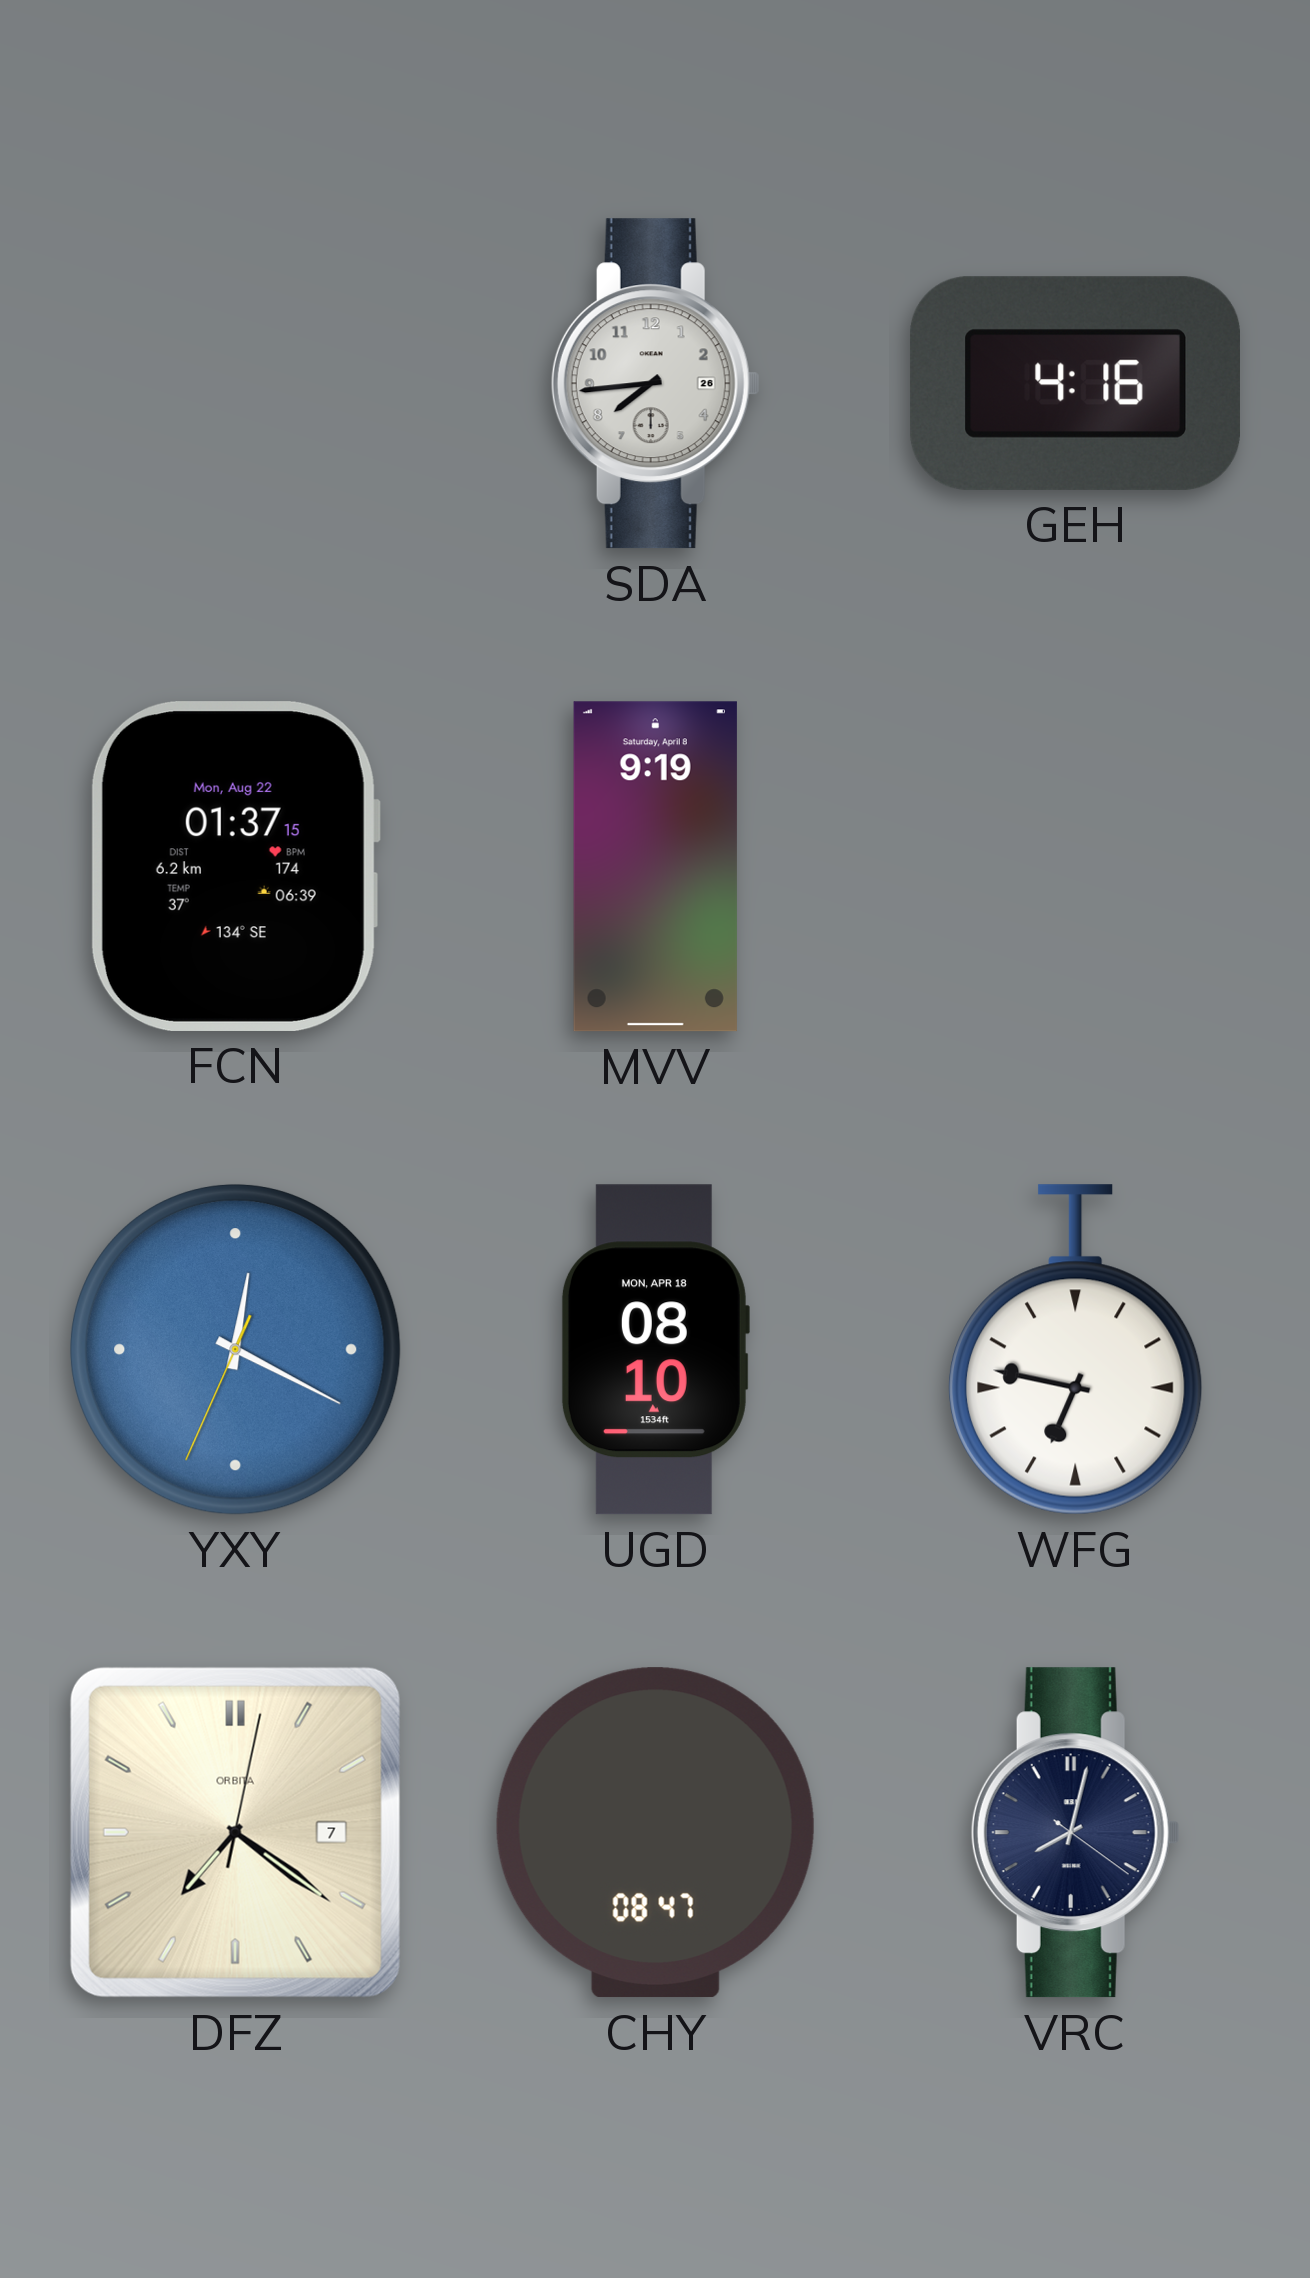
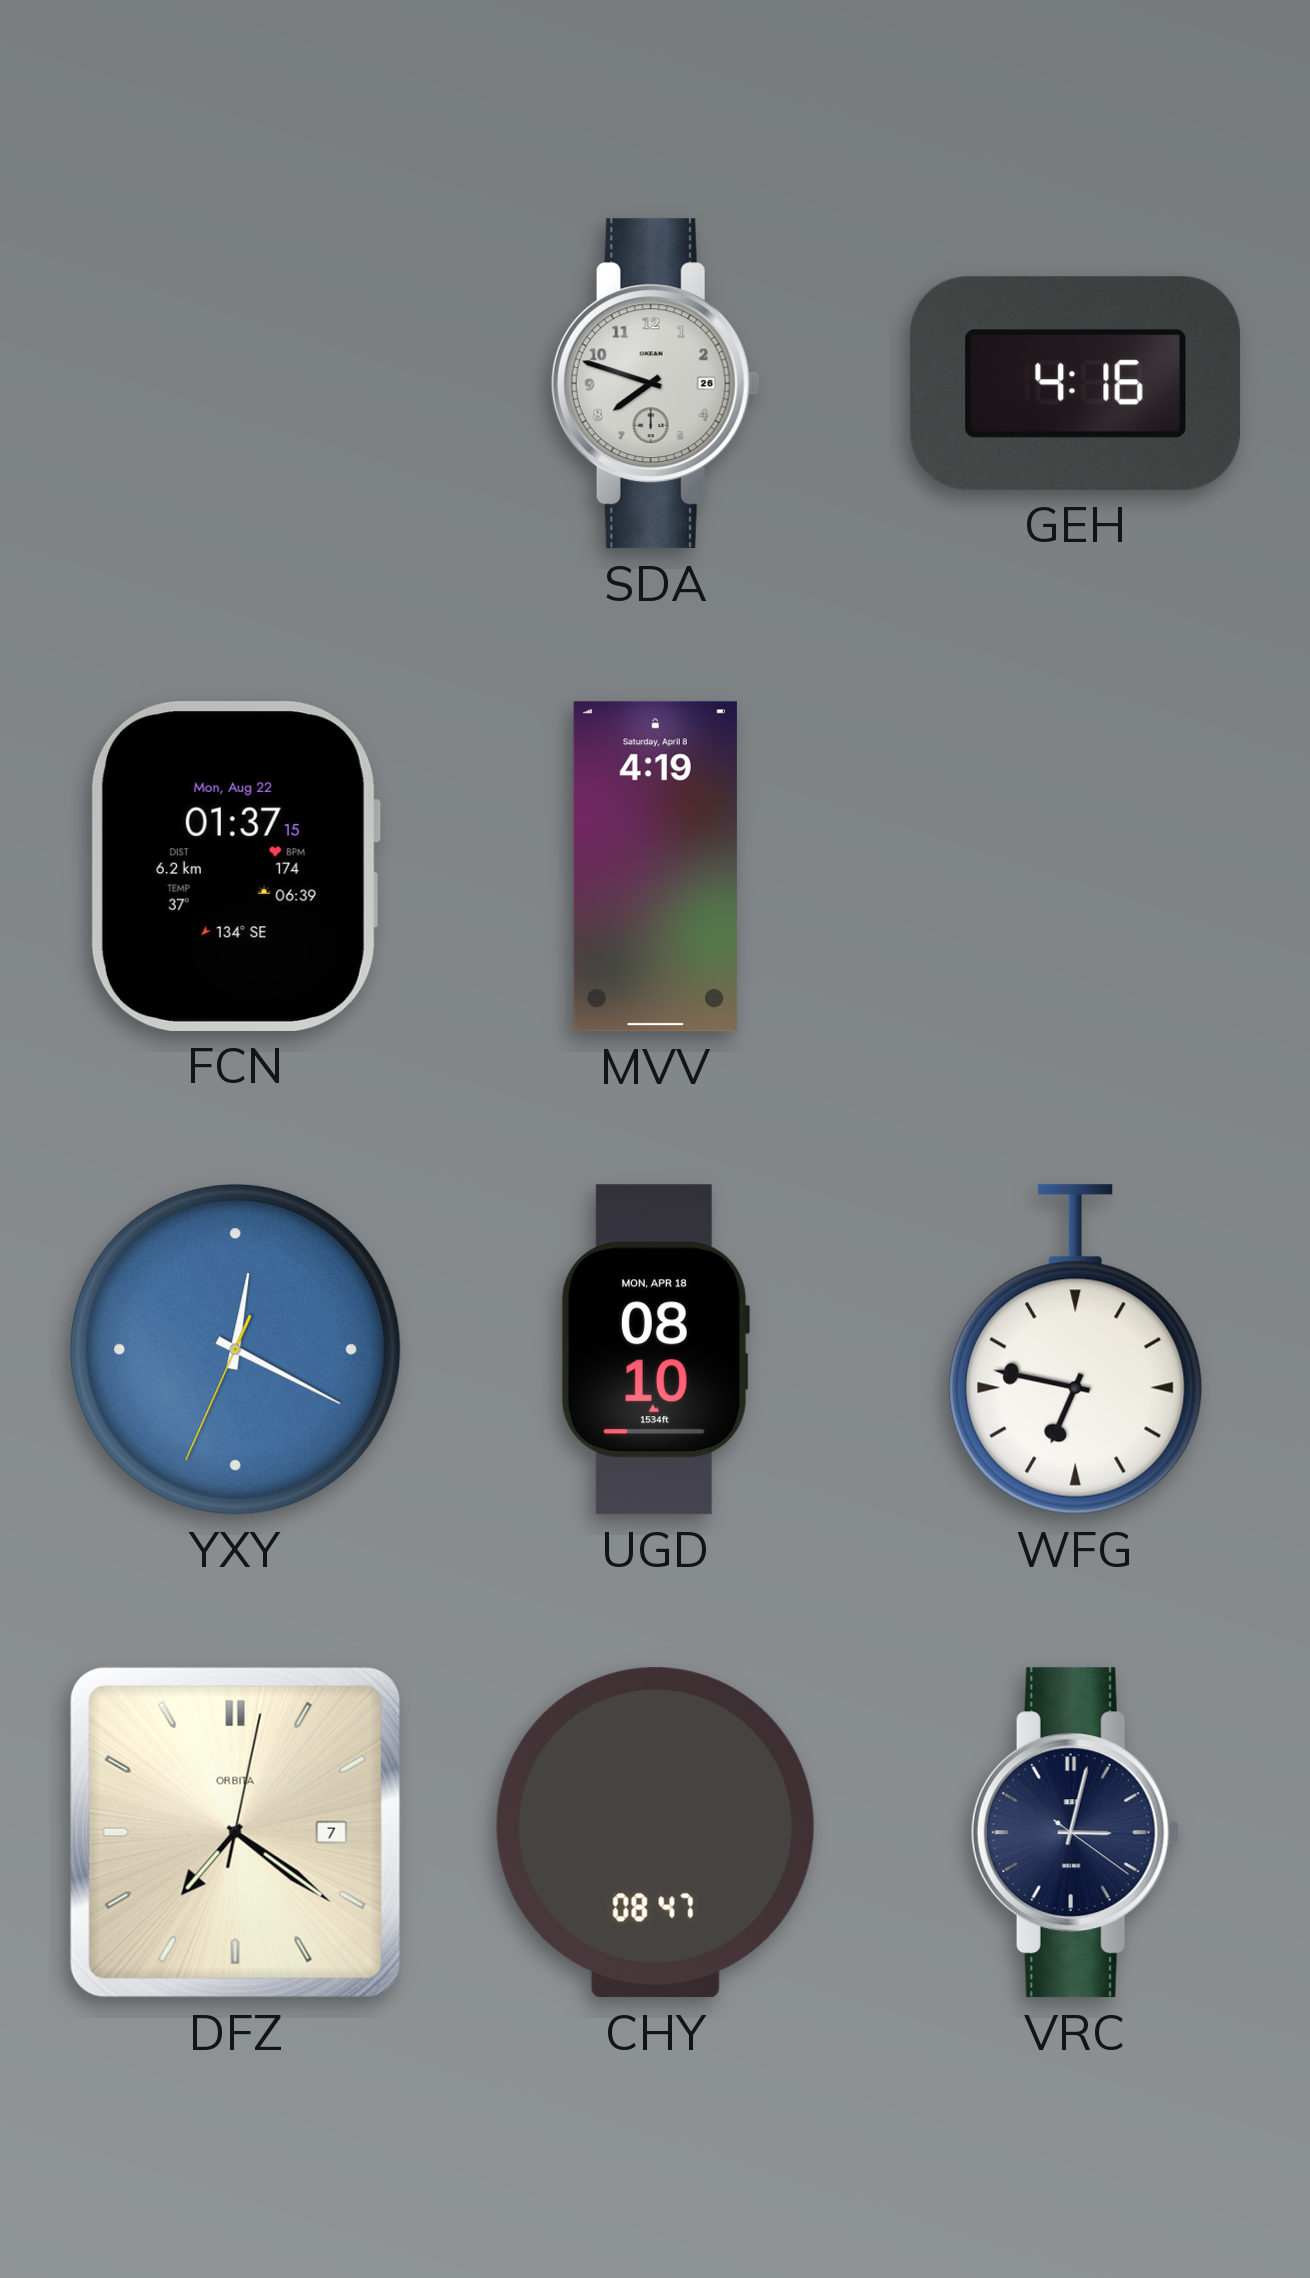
SDA: 7:44 -> 7:48
MVV: 9:19 -> 4:19
VRC: 8:02 -> 3:02
